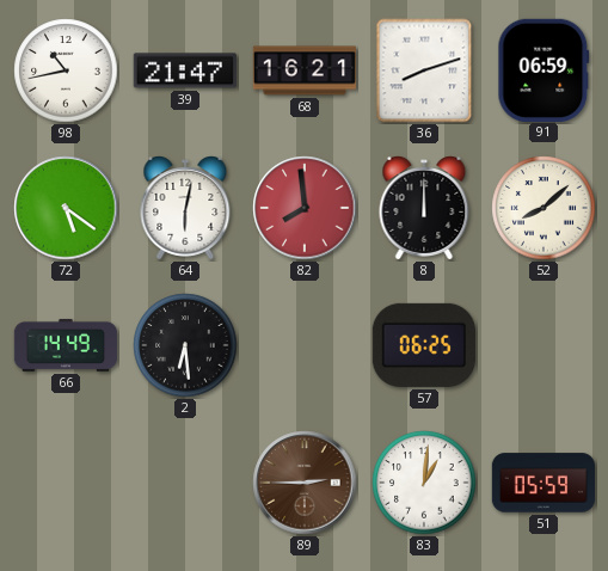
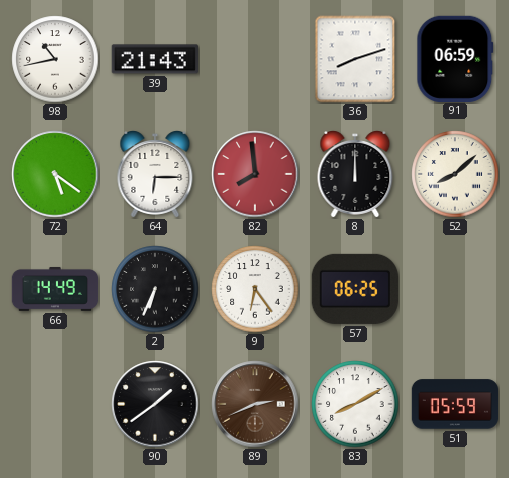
39: 21:47 -> 21:43
68: 16:21 -> none
64: 6:02 -> 6:15
2: 6:29 -> 6:34
9: none -> 6:24
90: none -> 1:39
89: 2:45 -> 2:41
83: 1:01 -> 8:10
